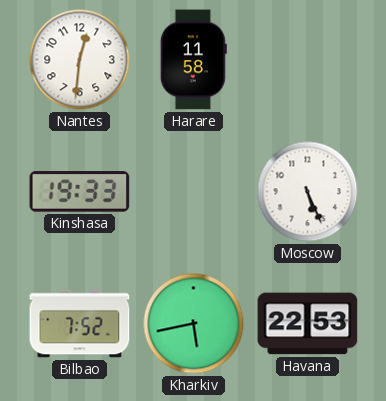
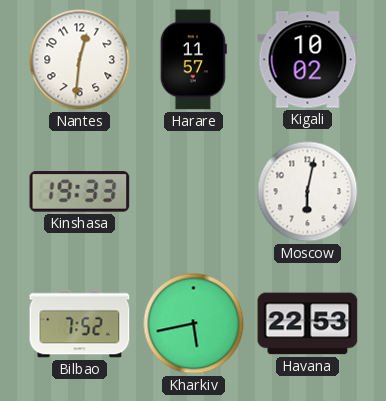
Harare: 11:58 -> 11:57
Kigali: none -> 10:02
Moscow: 5:26 -> 6:02
